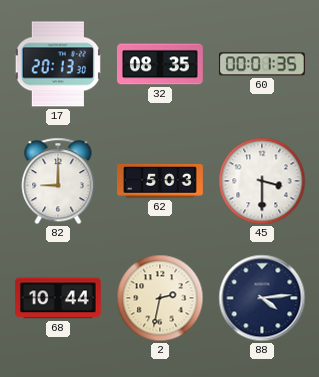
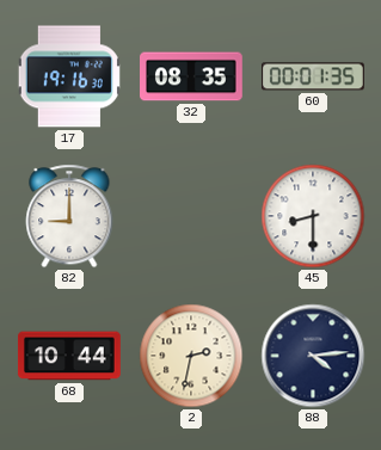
17: 20:13 -> 19:16
62: 5:03 -> none
45: 3:30 -> 8:30
